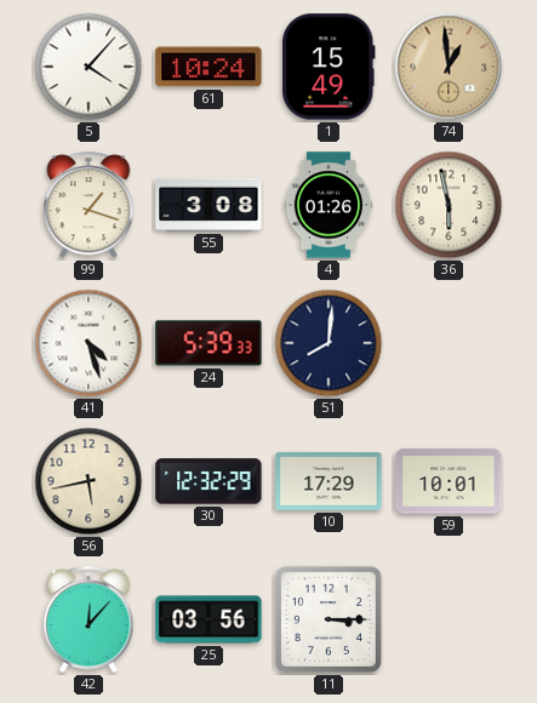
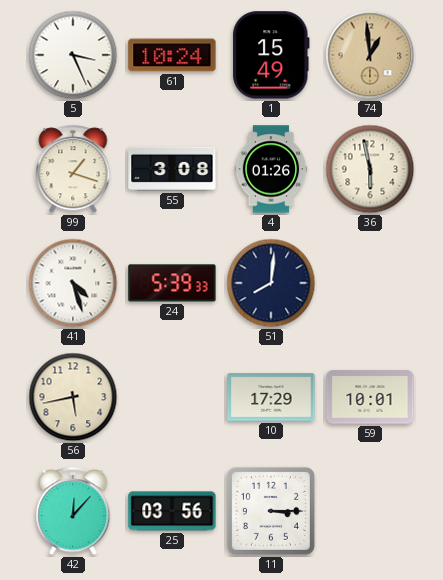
5: 4:07 -> 3:26
30: 12:32 -> none
